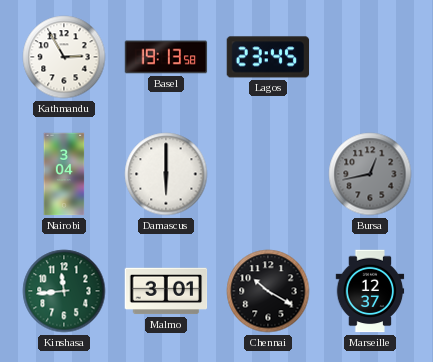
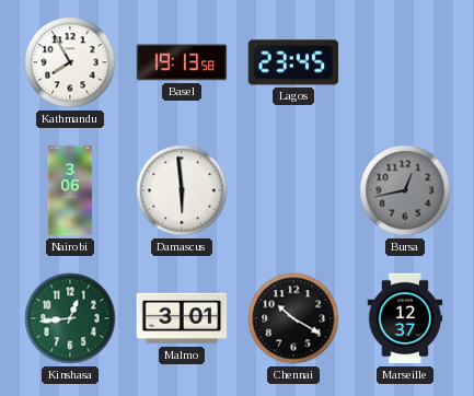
Kathmandu: 2:55 -> 7:55
Nairobi: 3:04 -> 3:06
Damascus: 6:00 -> 5:59
Kinshasa: 11:44 -> 12:44
